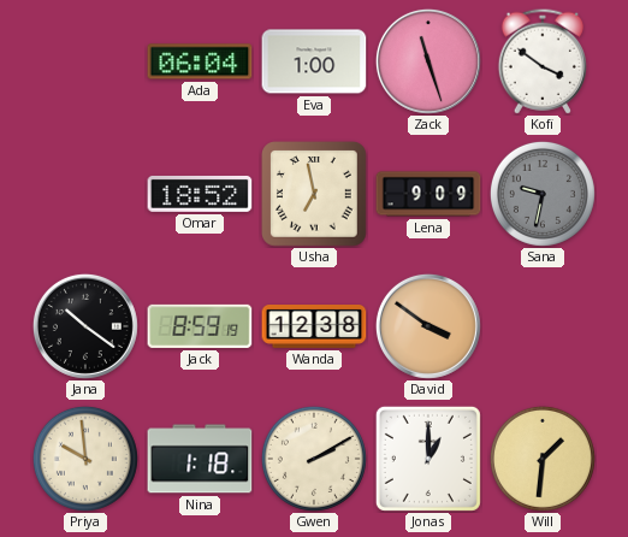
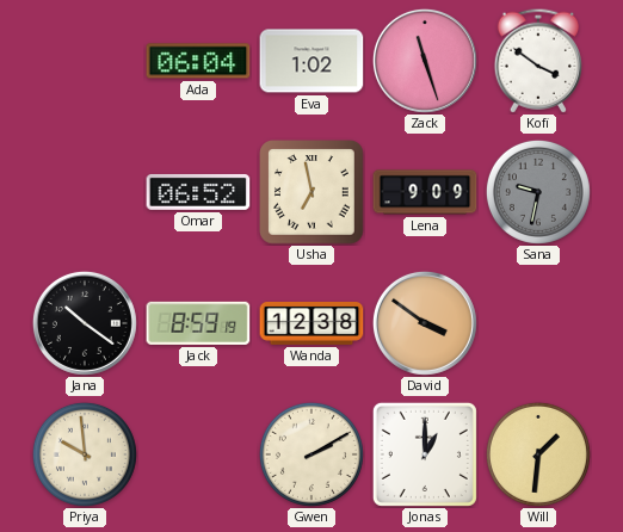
Eva: 1:00 -> 1:02
Omar: 18:52 -> 06:52
Nina: 1:18 -> none
